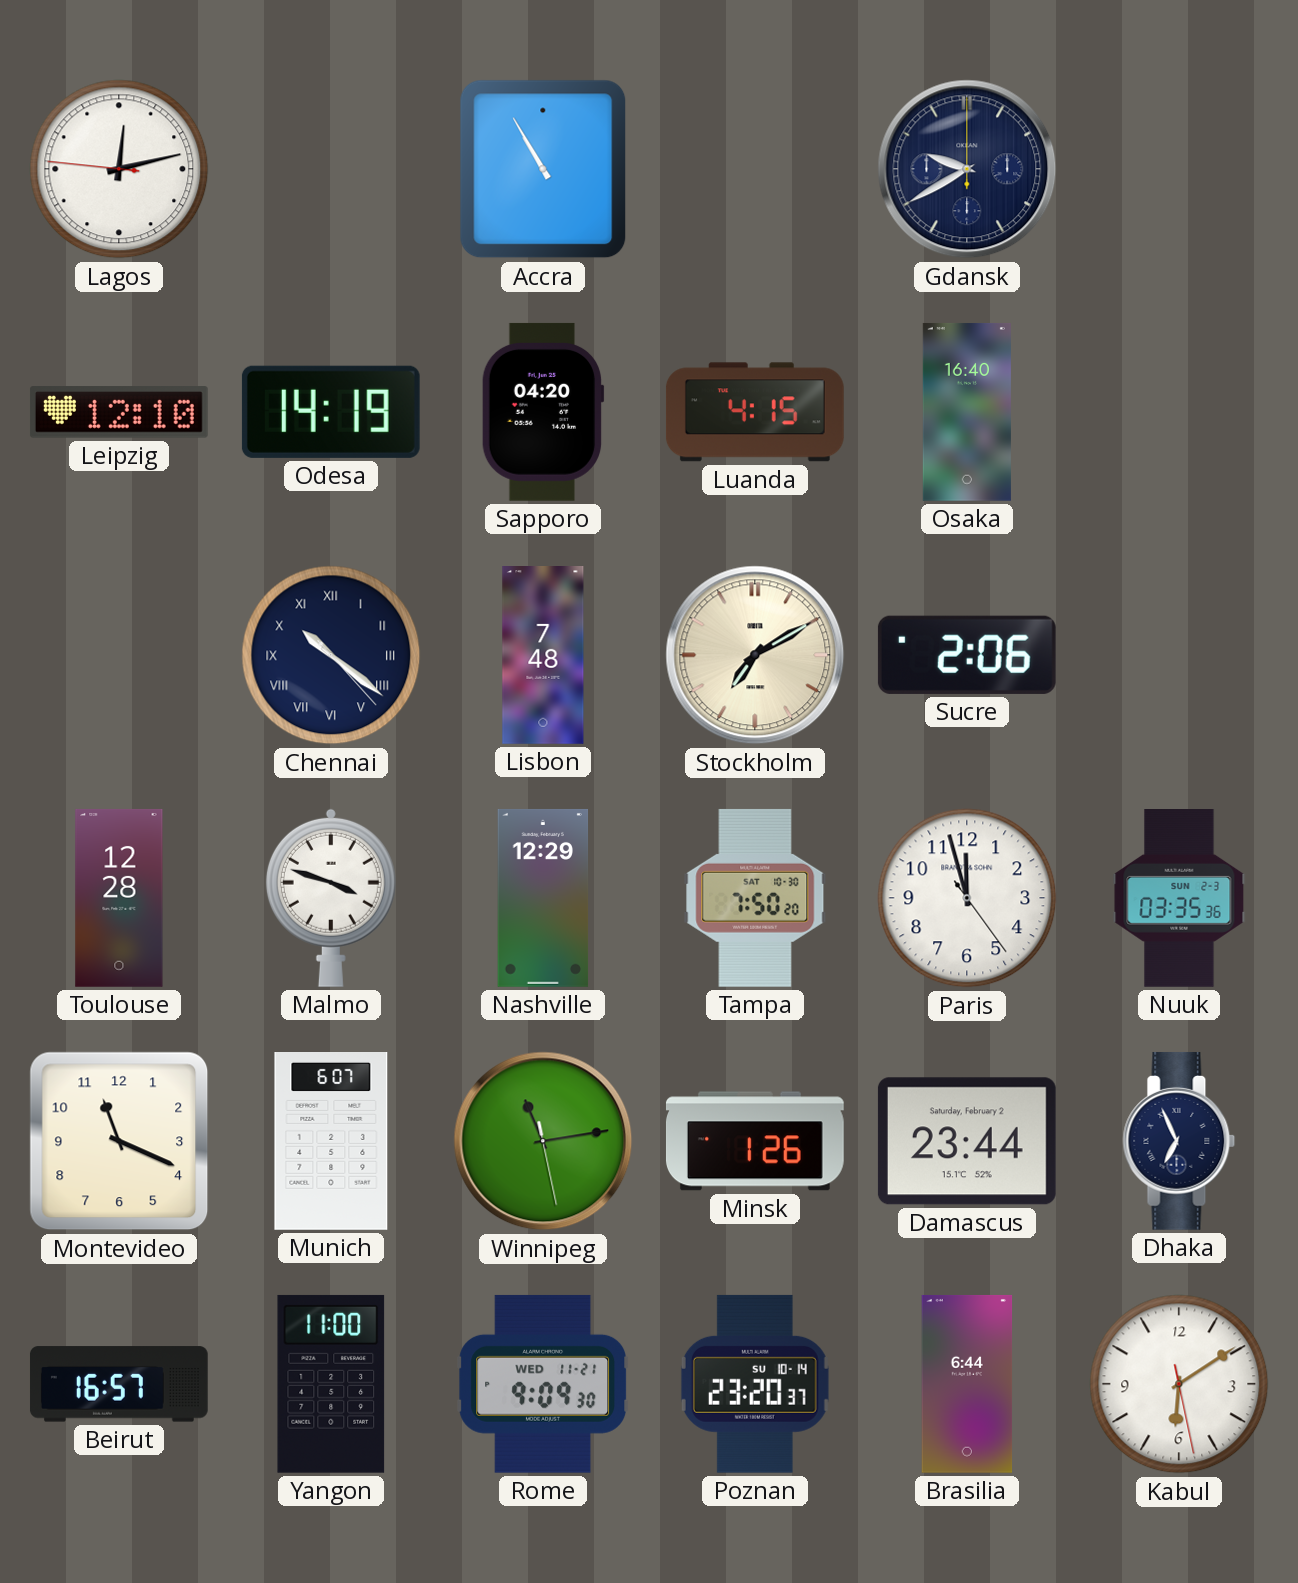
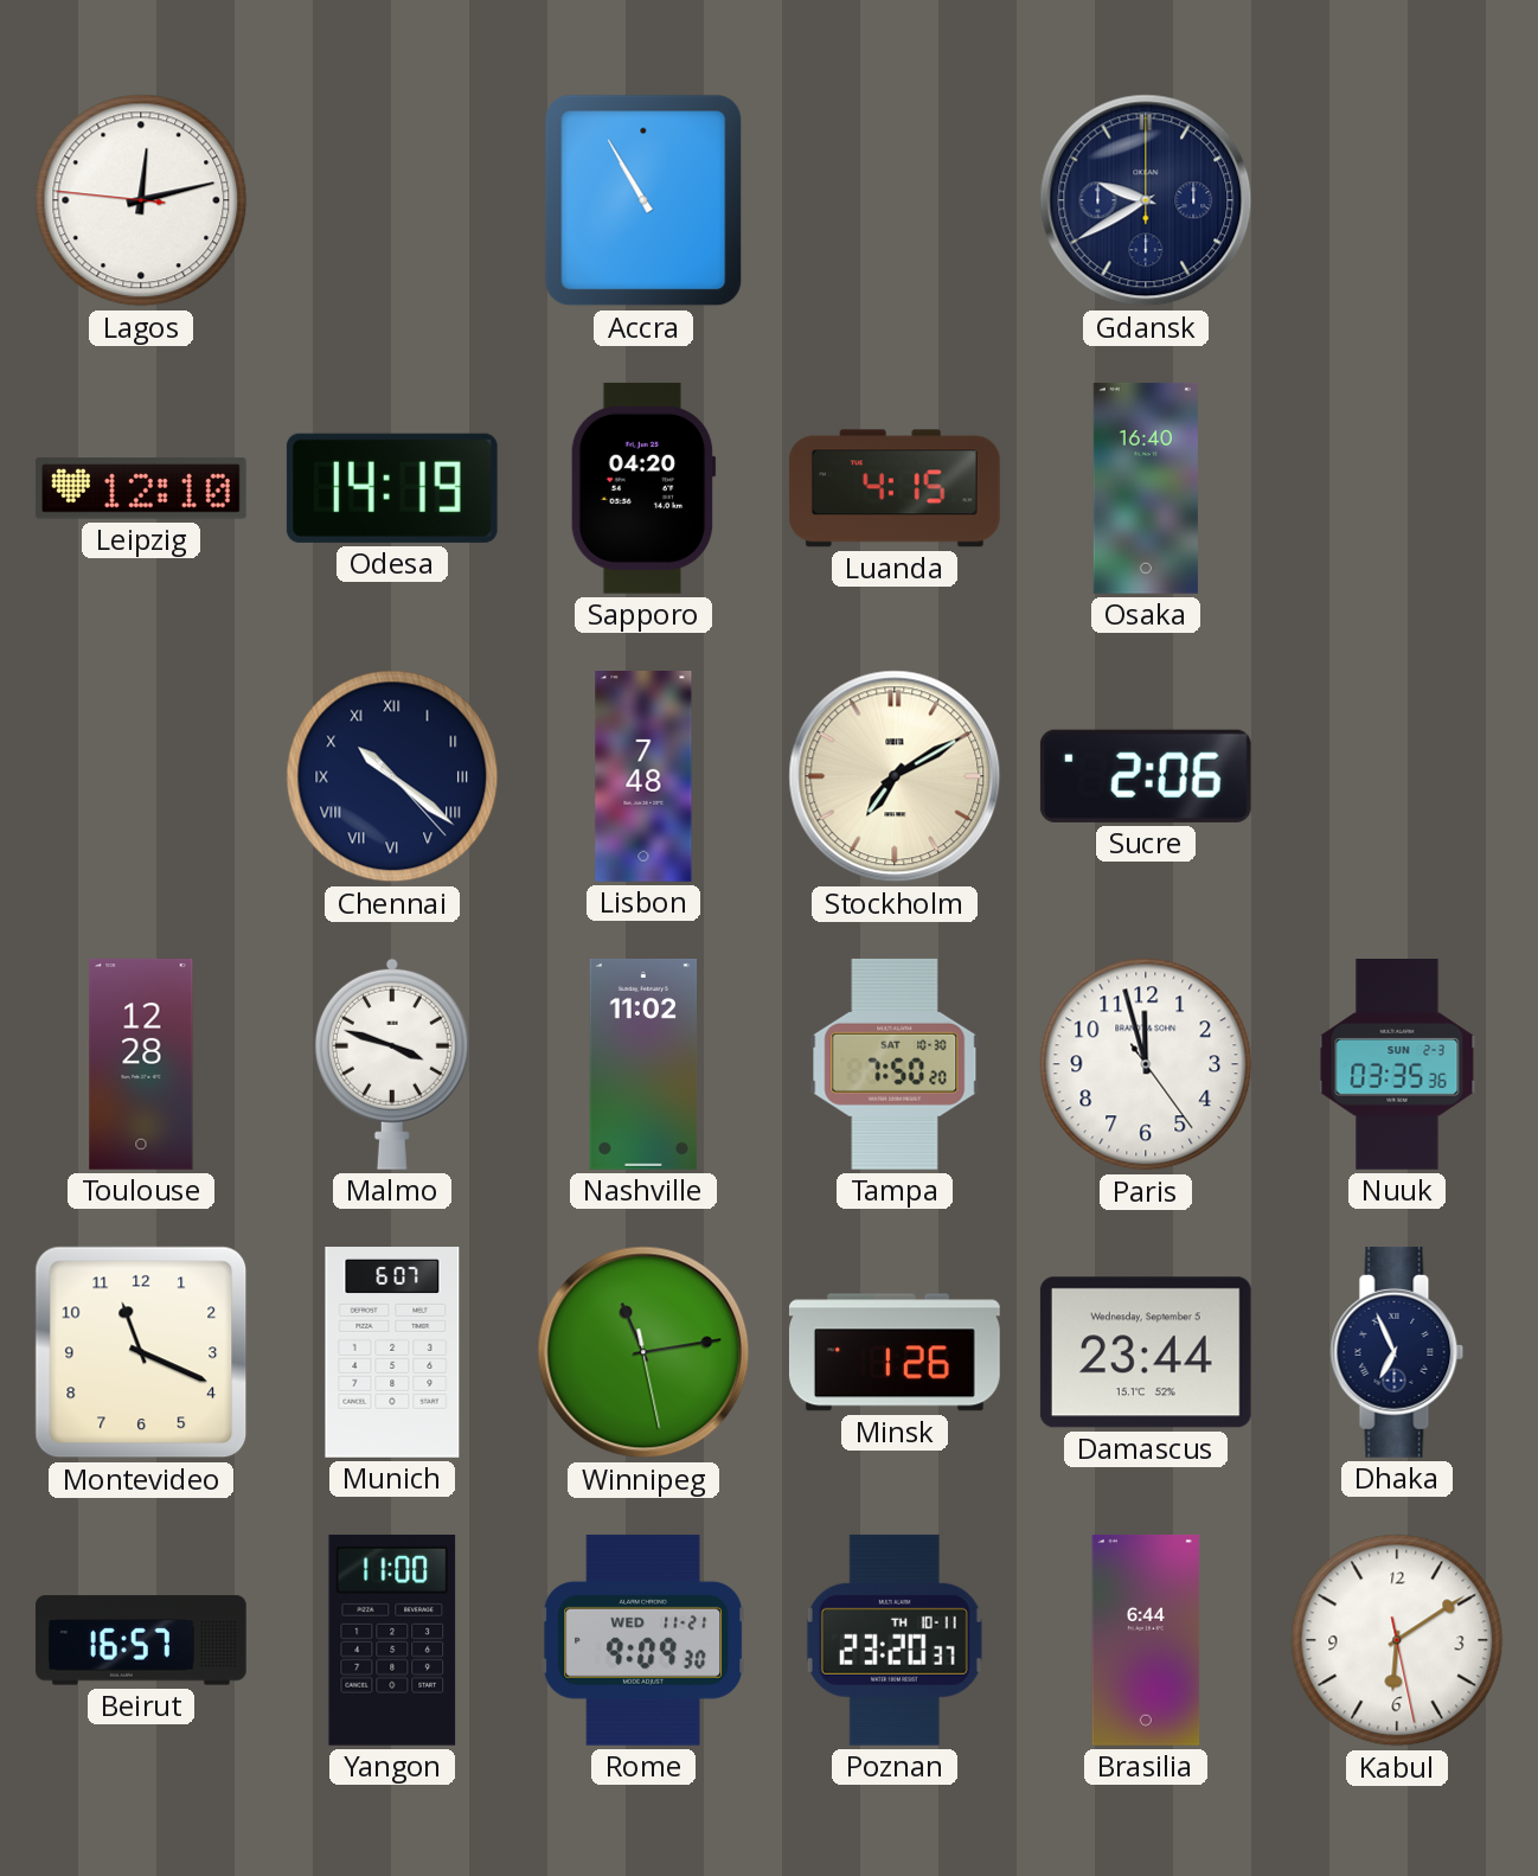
Nashville: 12:29 -> 11:02
Damascus date: Saturday, February 2 -> Wednesday, September 5
Poznan date: SU 10-14 -> TH 10-11
